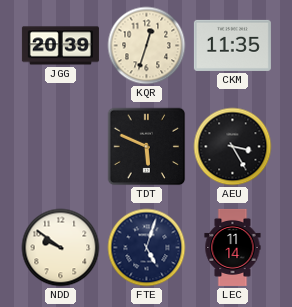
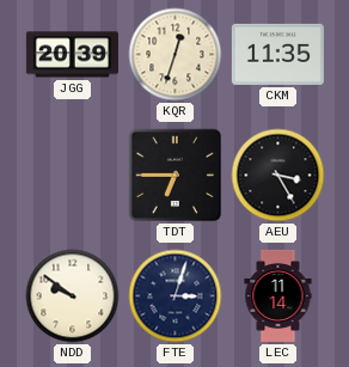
TDT: 5:49 -> 6:45
FTE: 5:03 -> 3:03
